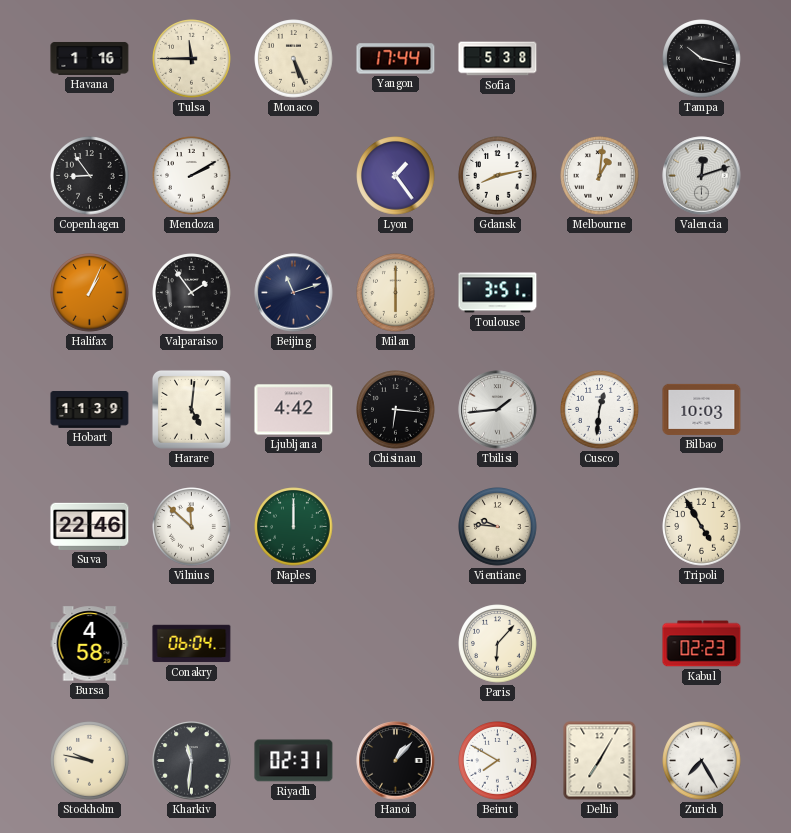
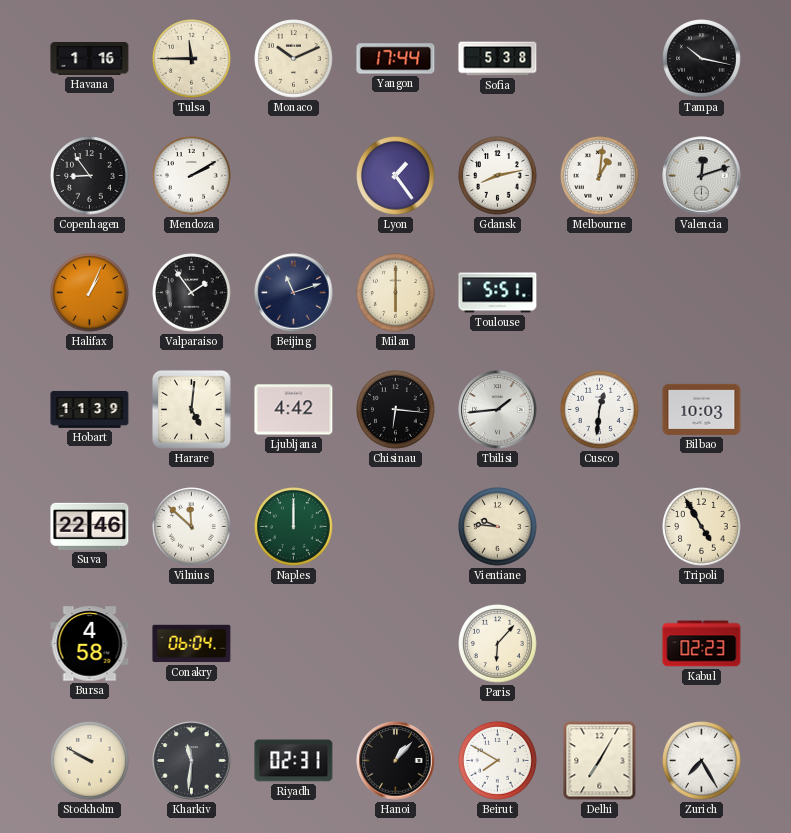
Monaco: 5:26 -> 10:11
Toulouse: 3:51 -> 5:51
Stockholm: 9:47 -> 9:50
